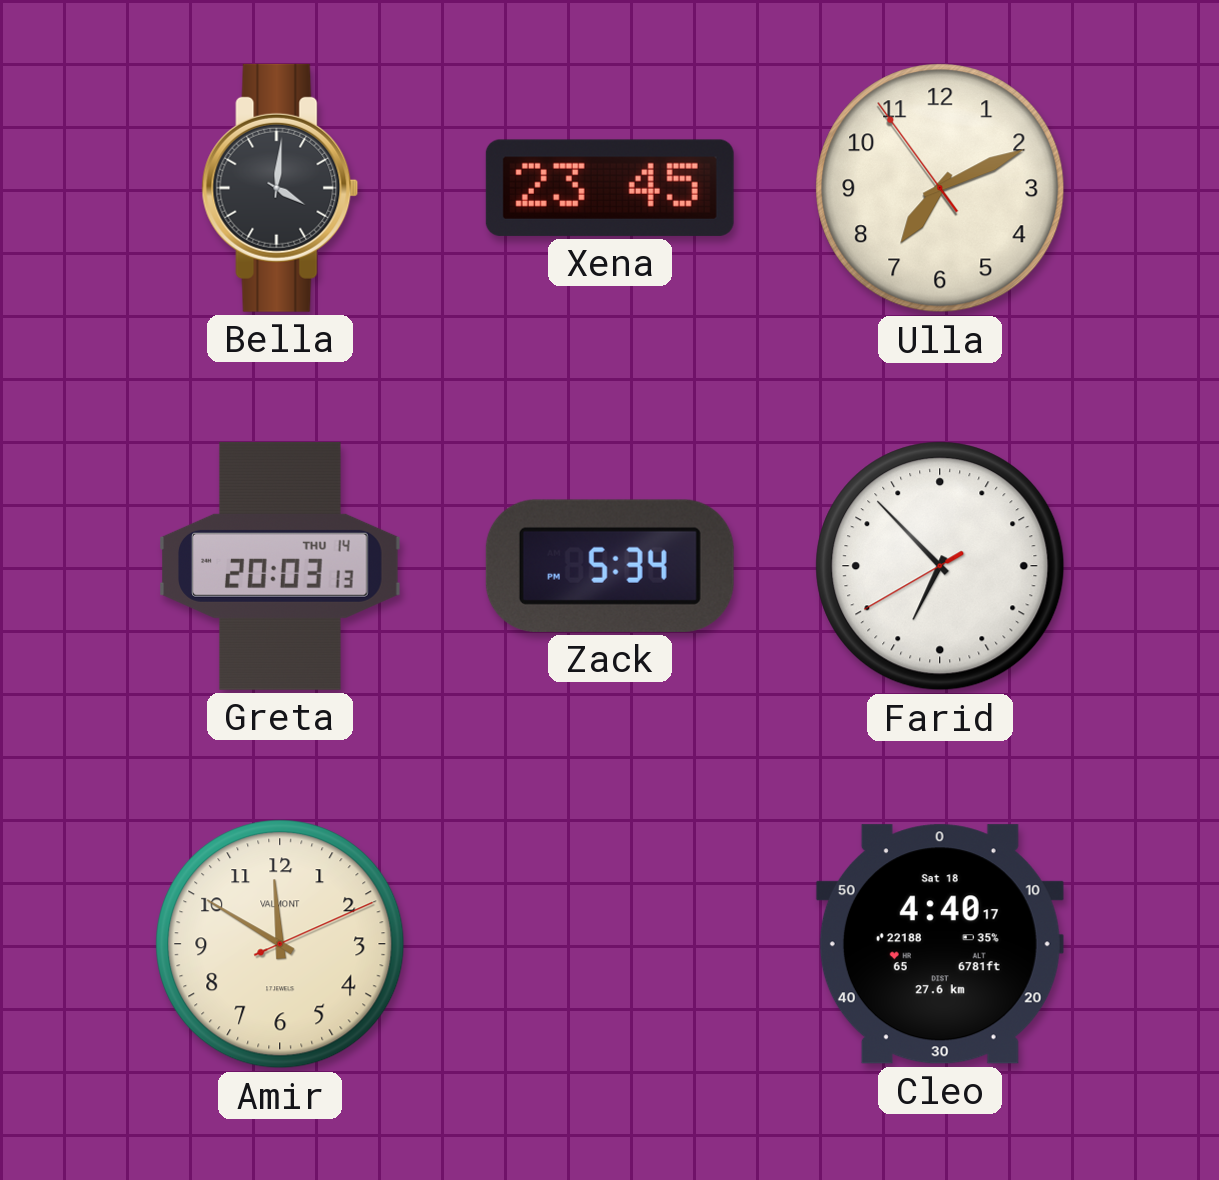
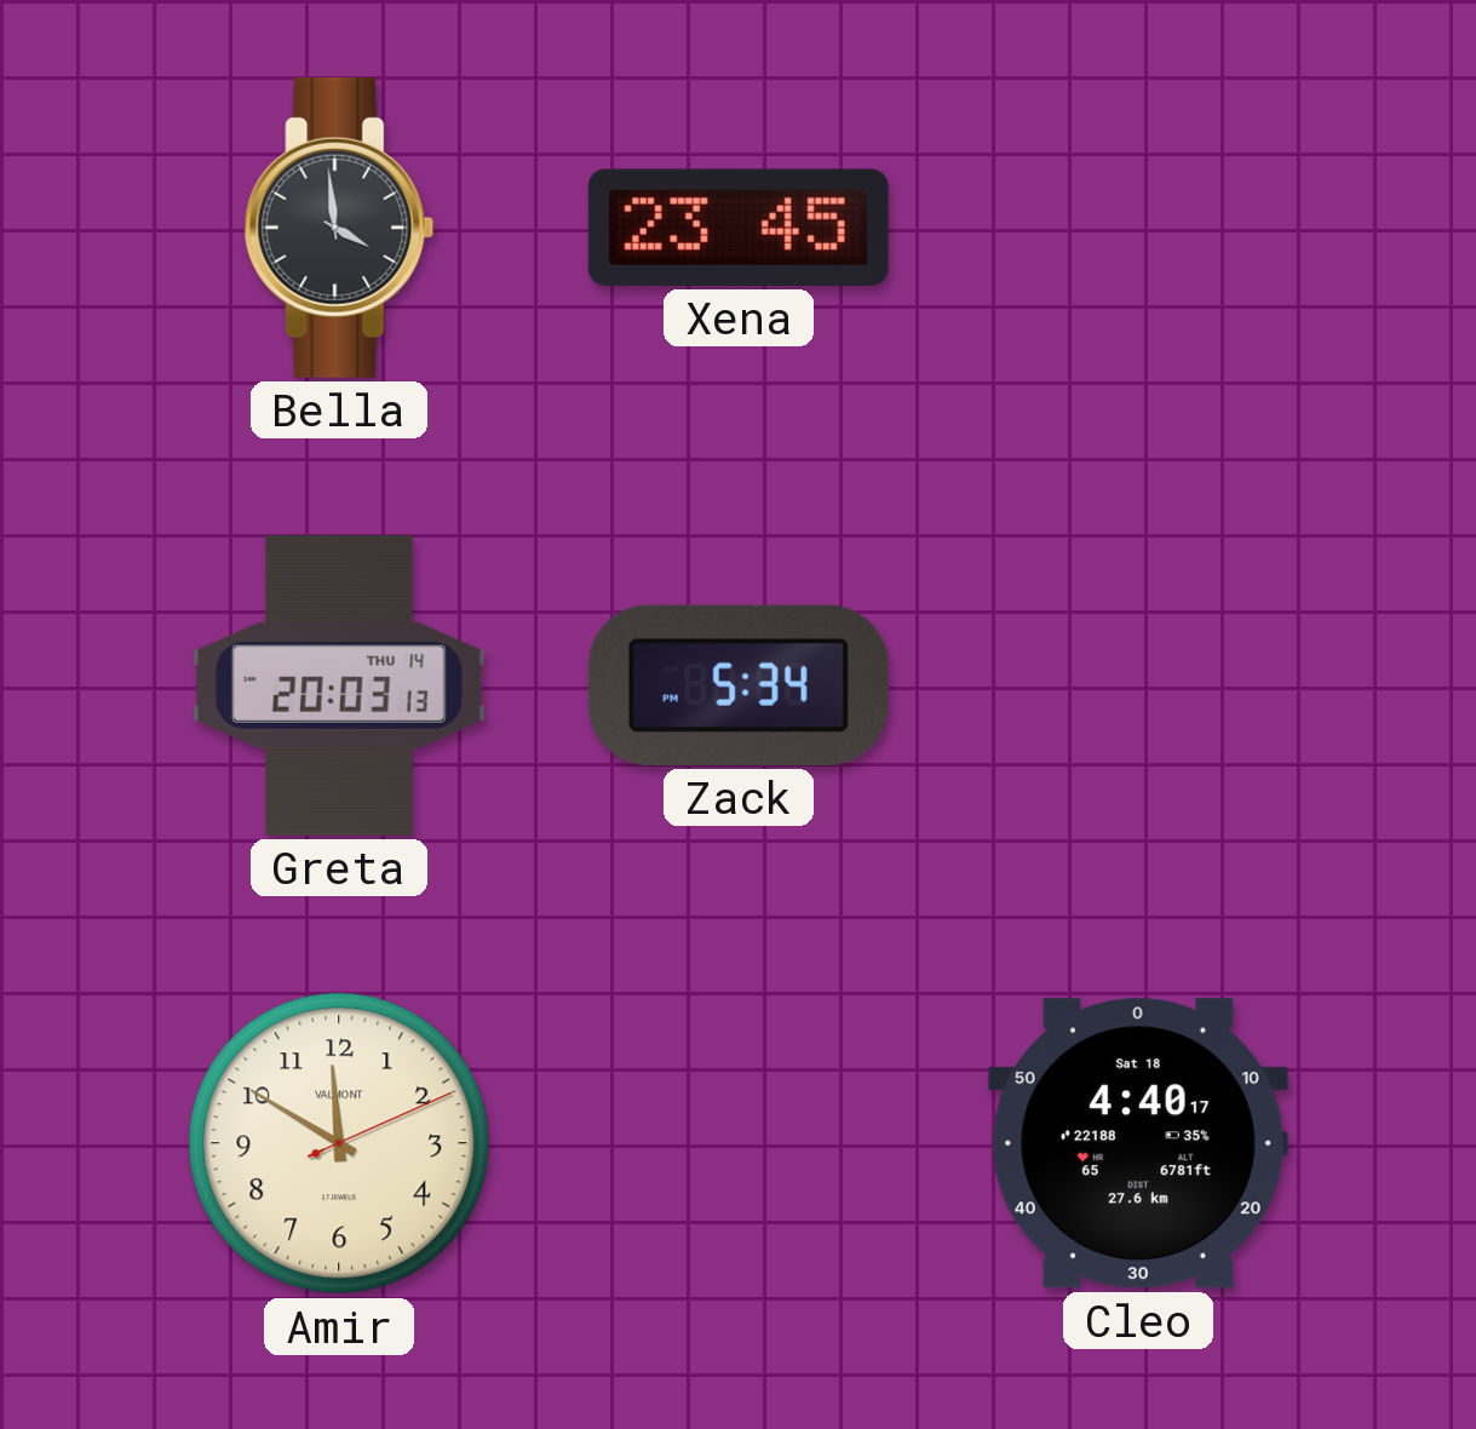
Bella: 4:01 -> 3:59
Ulla: 7:10 -> none
Farid: 6:52 -> none
